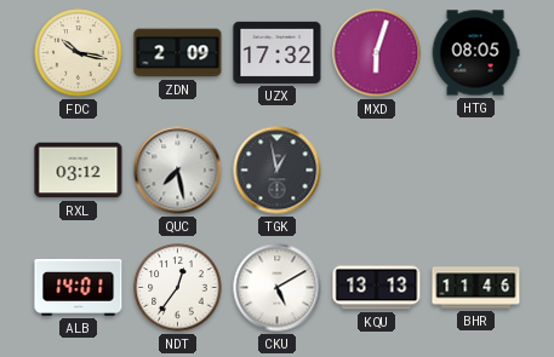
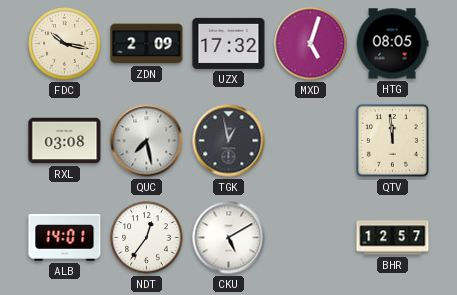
MXD: 6:03 -> 5:03
RXL: 03:12 -> 03:08
QTV: none -> 11:59
KQU: 13:13 -> none
BHR: 11:46 -> 12:57
